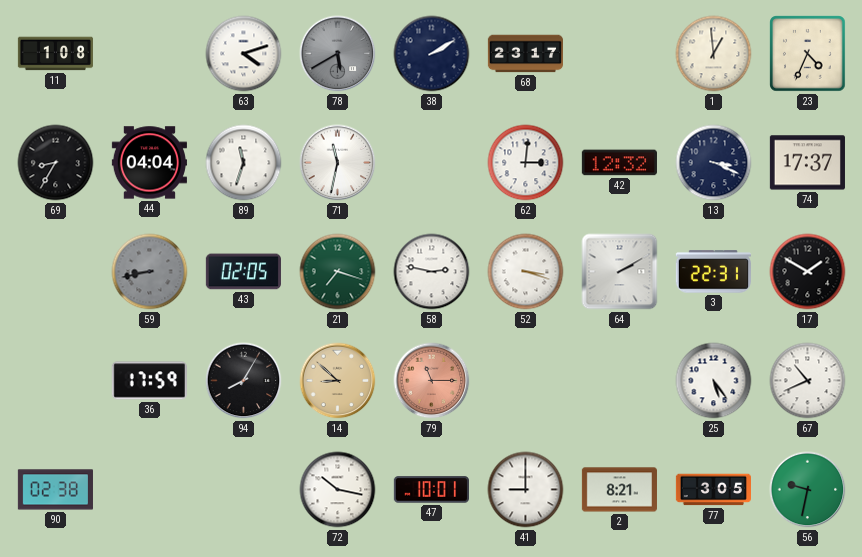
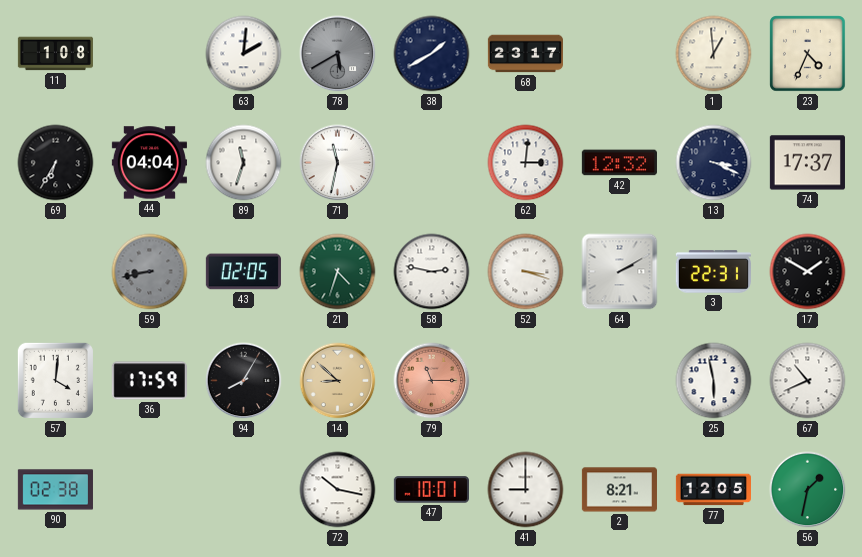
63: 4:12 -> 2:01
38: 2:10 -> 1:40
69: 8:35 -> 6:35
21: 7:18 -> 4:33
57: none -> 4:01
25: 5:24 -> 5:58
77: 3:05 -> 12:05
56: 9:32 -> 1:32
